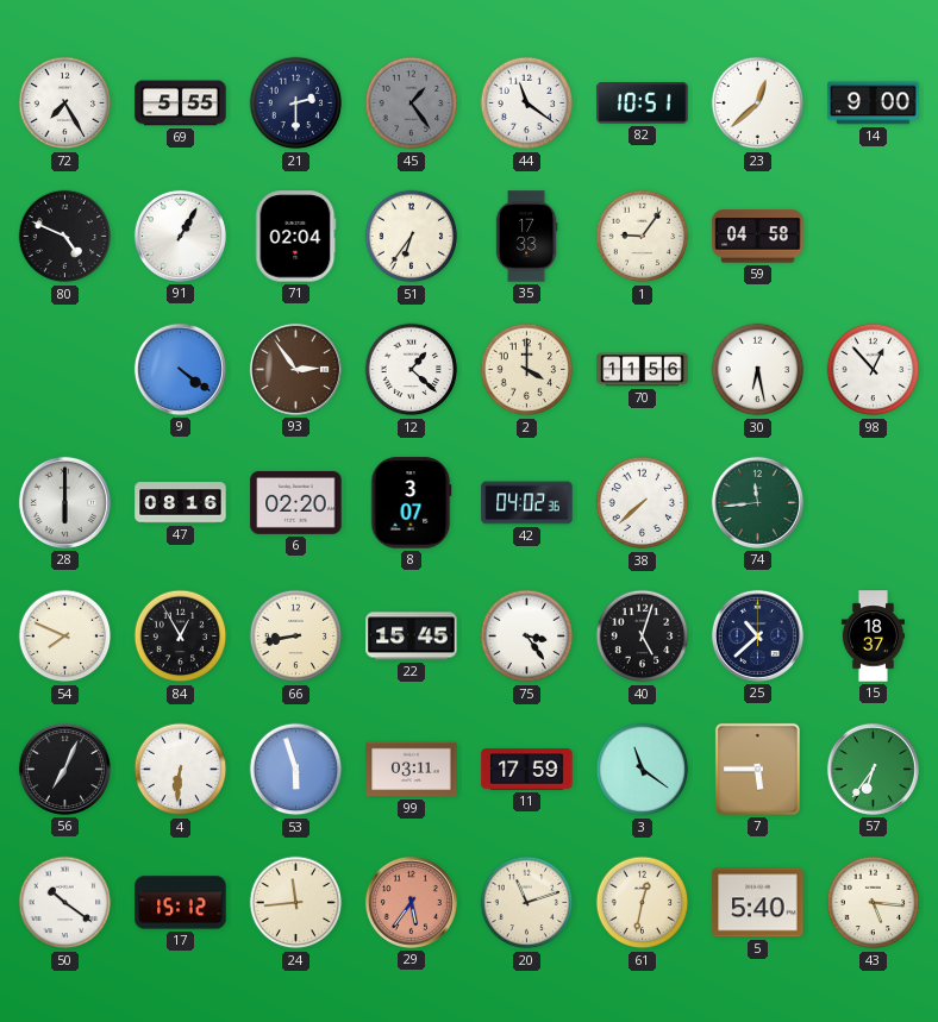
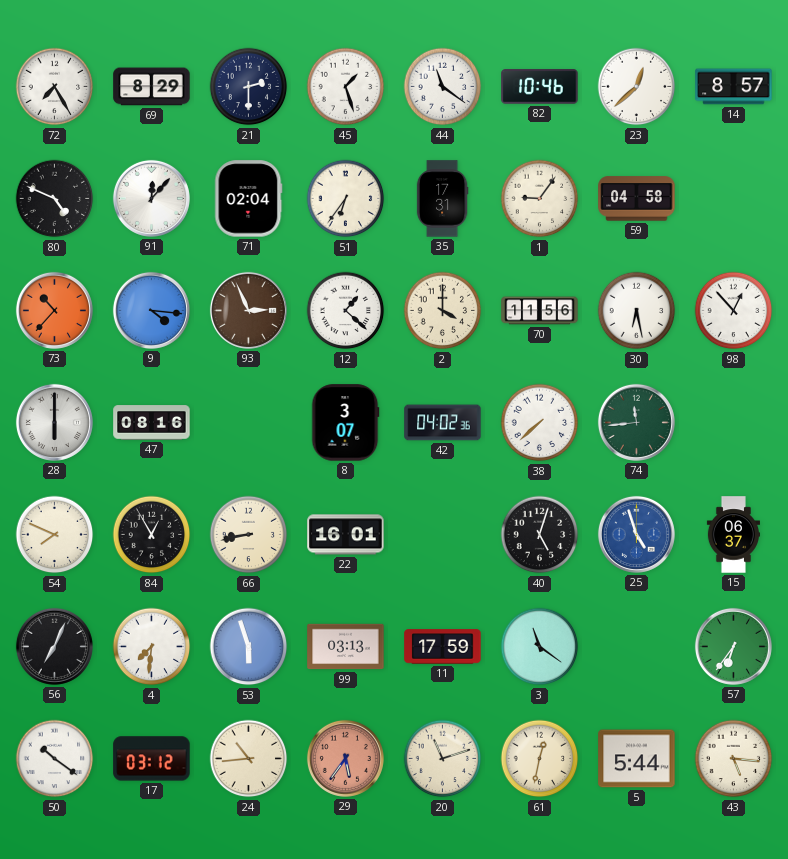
69: 5:55 -> 8:29
45: 1:24 -> 1:27
45 dial: grey -> white
82: 10:51 -> 10:46
14: 9:00 -> 8:57
91: 1:05 -> 12:07
35: 17:33 -> 17:31
73: none -> 10:37
9: 4:21 -> 4:16
93: 2:54 -> 2:56
6: 02:20 -> none
22: 15:45 -> 16:01
75: 3:24 -> none
25: 10:38 -> 4:57
25 dial: navy -> blue
15: 18:37 -> 06:37
4: 6:31 -> 7:31
99: 03:11 -> 03:13
7: 5:45 -> none
17: 15:12 -> 03:12
24: 11:44 -> 10:44
5: 5:40 -> 5:44
